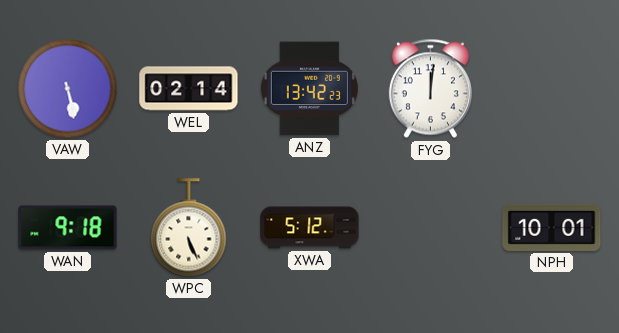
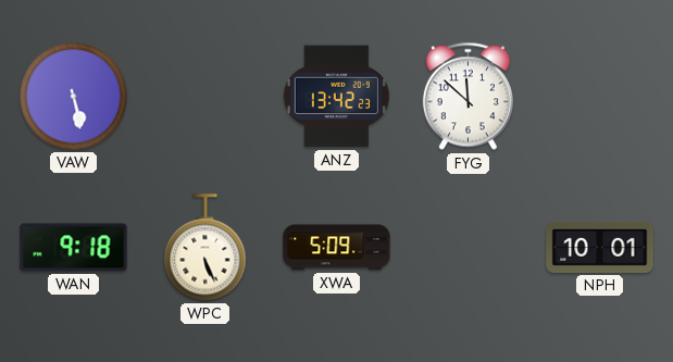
WEL: 02:14 -> none
FYG: 12:01 -> 11:52
XWA: 5:12 -> 5:09
